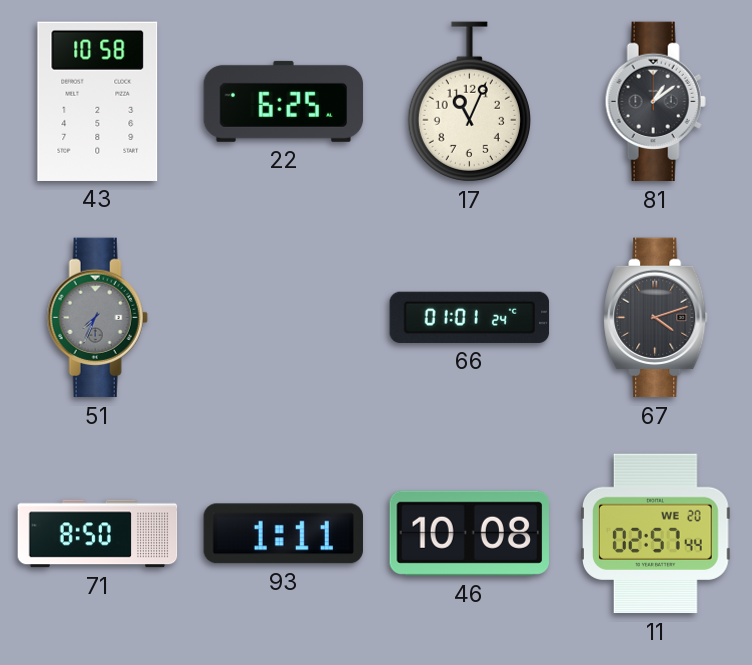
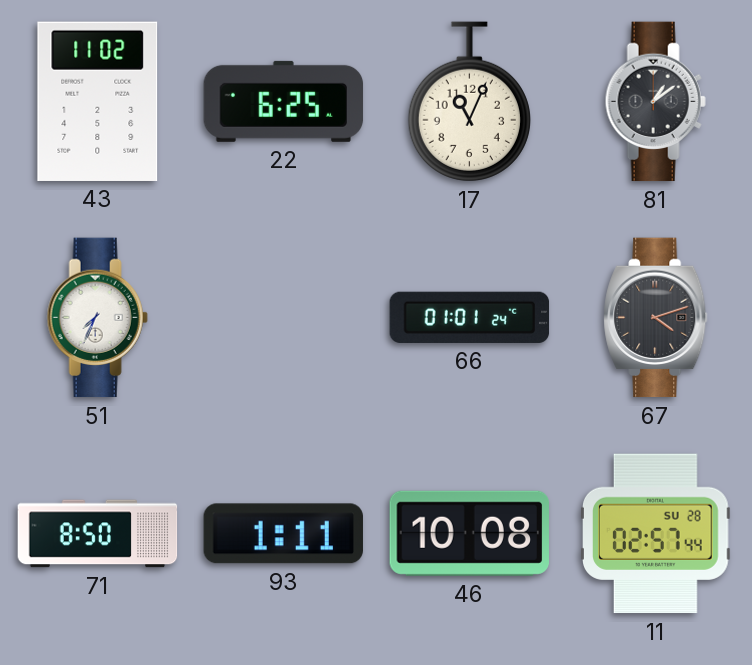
43: 10:58 -> 11:02
51 dial: grey -> white
11 date: WE 20 -> SU 28
